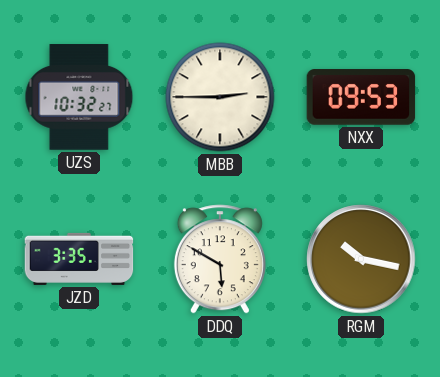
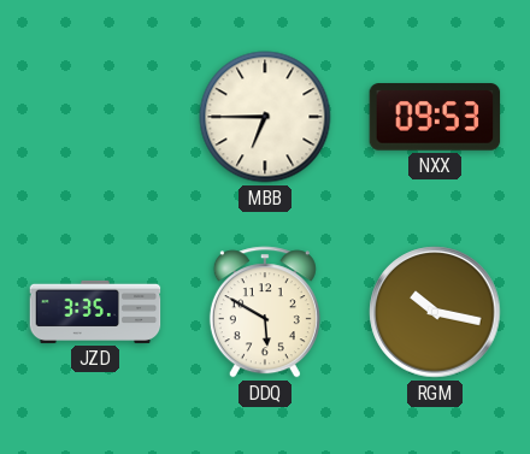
UZS: 10:32 -> none
MBB: 2:45 -> 6:45
